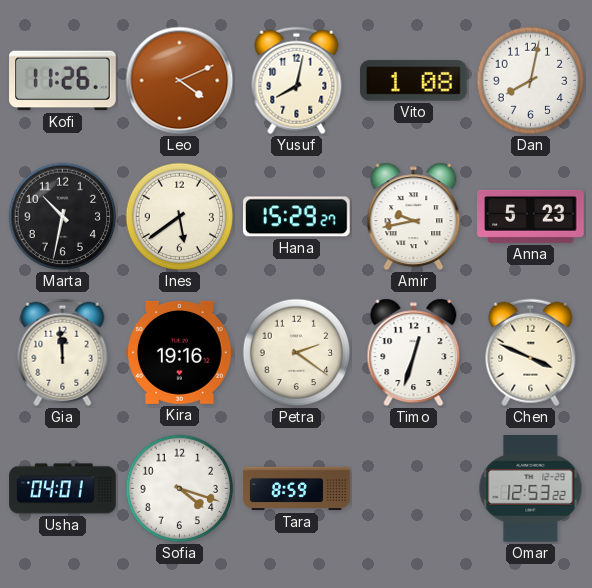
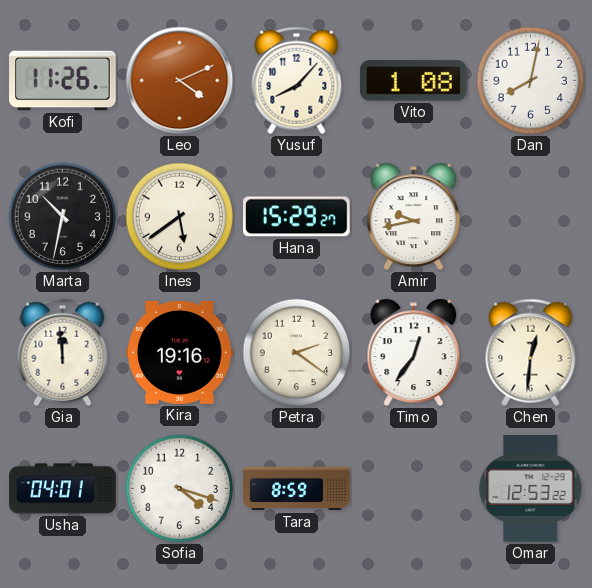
Yusuf: 8:02 -> 8:07
Anna: 5:23 -> none
Timo: 12:33 -> 12:36
Chen: 3:49 -> 12:31
